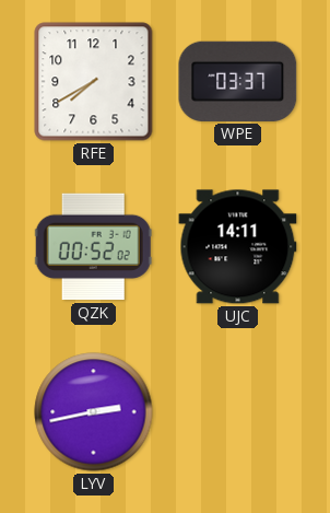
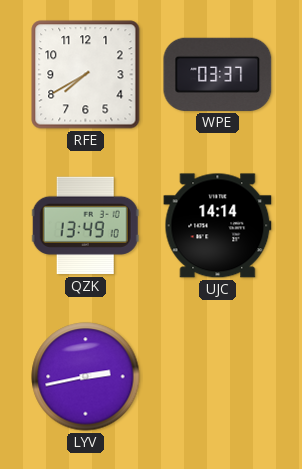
QZK: 00:52 -> 13:49
UJC: 14:11 -> 14:14
